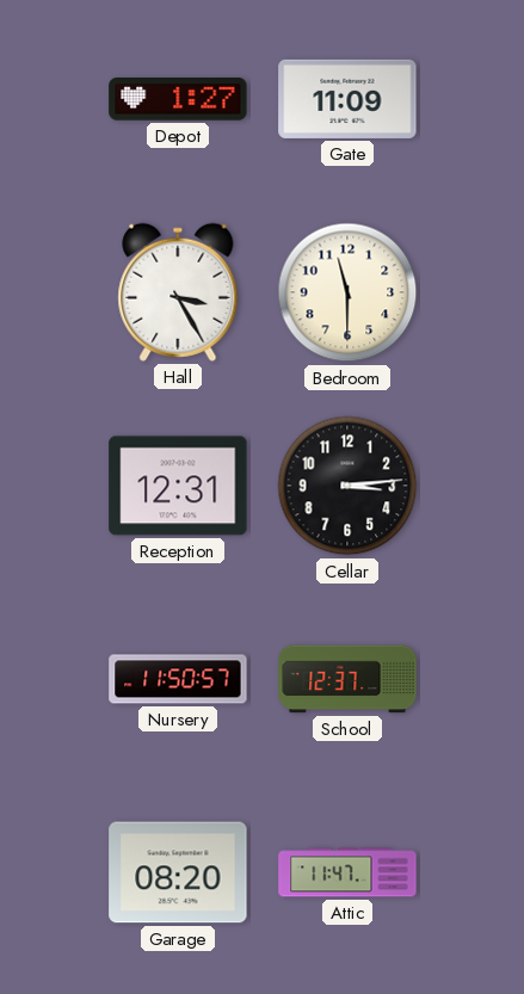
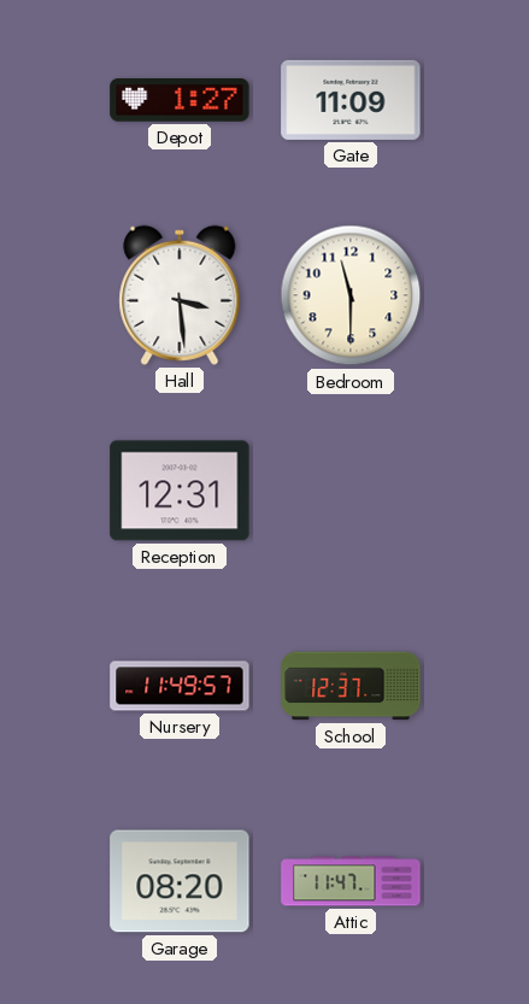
Hall: 3:25 -> 3:29
Cellar: 3:14 -> none
Nursery: 11:50 -> 11:49
